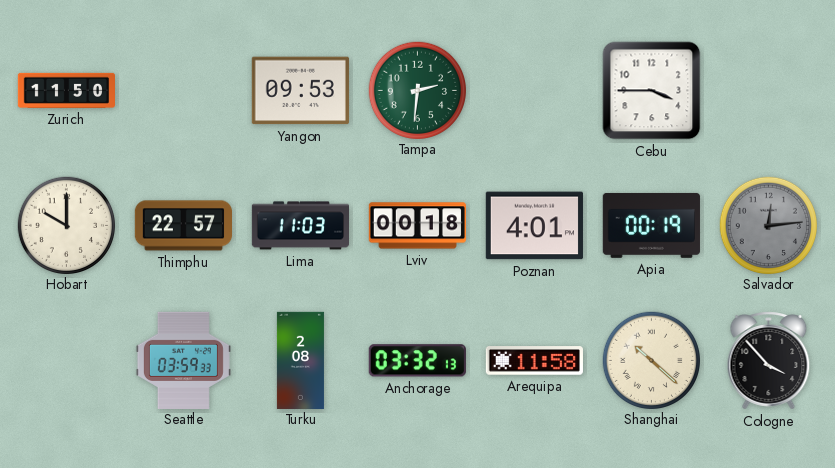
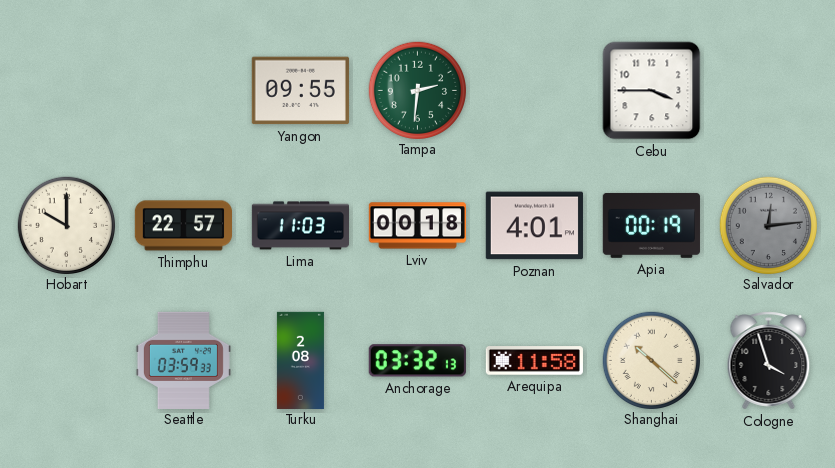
Zurich: 11:50 -> none
Yangon: 09:53 -> 09:55
Cologne: 3:53 -> 3:57
